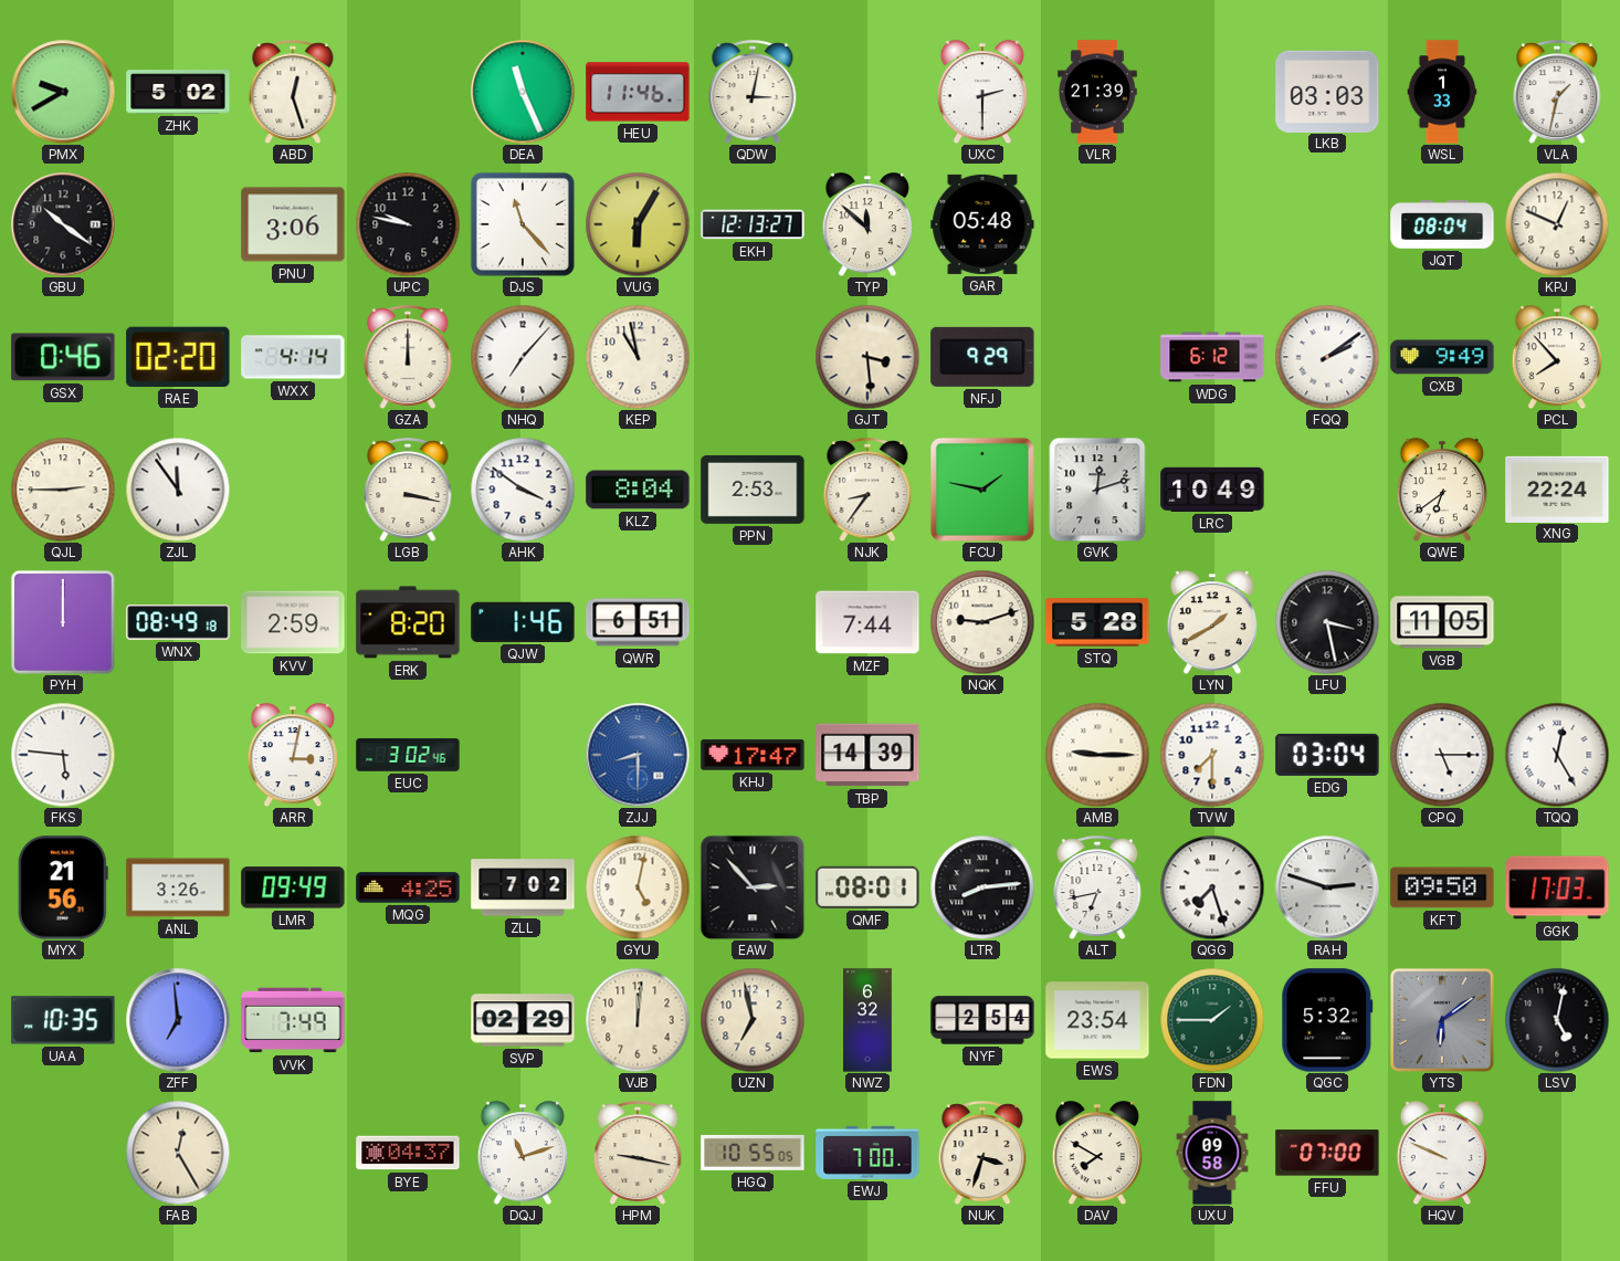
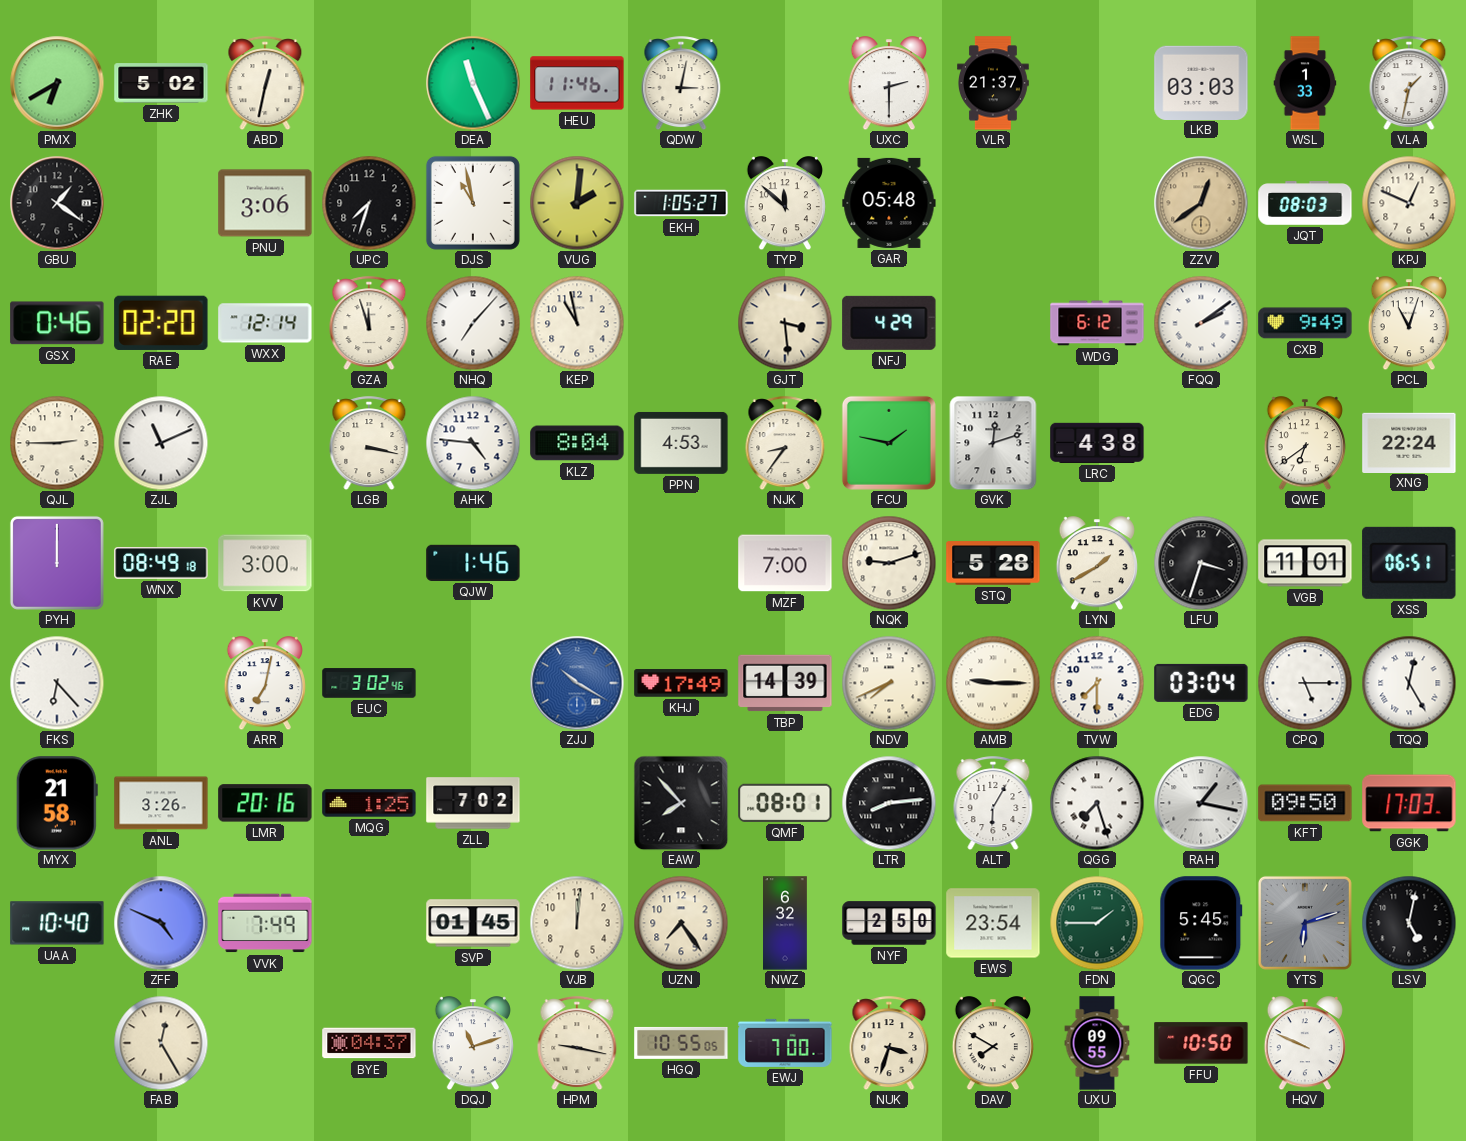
PMX: 9:40 -> 6:40
ABD: 12:27 -> 12:32
VLR: 21:39 -> 21:37
GBU: 10:21 -> 1:21
UPC: 9:47 -> 7:33
DJS: 11:23 -> 10:58
VUG: 6:05 -> 2:01
EKH: 12:13 -> 1:05
ZZV: none -> 12:39
JQT: 08:04 -> 08:03
WXX: 4:14 -> 12:14
GZA: 12:00 -> 11:57
NFJ: 9:29 -> 4:29
PCL: 7:53 -> 11:03
ZJL: 11:54 -> 11:11
AHK: 3:51 -> 4:46
PPN: 2:53 -> 4:53
LRC: 10:49 -> 4:38
KVV: 2:59 -> 3:00
ERK: 8:20 -> none
QWR: 6:51 -> none
MZF: 7:44 -> 7:00
LFU: 3:28 -> 3:33
VGB: 11:05 -> 11:01
XSS: none -> 06:51
FKS: 5:46 -> 6:23
ARR: 3:02 -> 7:02
ZJJ: 8:30 -> 10:20
KHJ: 17:47 -> 17:49
NDV: none -> 7:41
MYX: 21:56 -> 21:58
LMR: 09:49 -> 20:16
MQG: 4:25 -> 1:25
GYU: 5:02 -> none
EAW: 2:53 -> 7:53
ALT: 6:43 -> 6:05
RAH: 2:48 -> 1:17
UAA: 10:35 -> 10:40
ZFF: 6:59 -> 4:49
SVP: 02:29 -> 01:45
UZN: 6:58 -> 7:24
NYF: 2:54 -> 2:50
QGC: 5:32 -> 5:45
YTS: 6:09 -> 6:12
UXU: 09:58 -> 09:55
FFU: 07:00 -> 10:50
